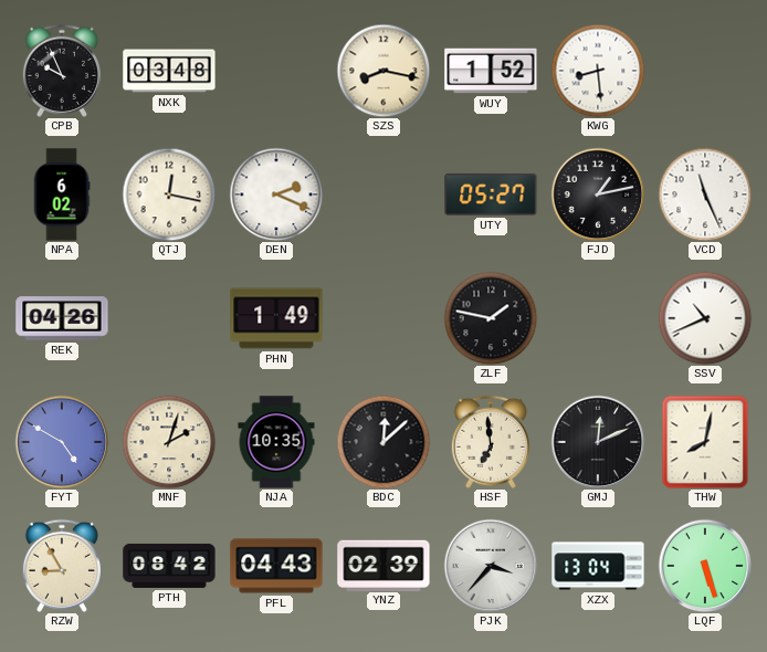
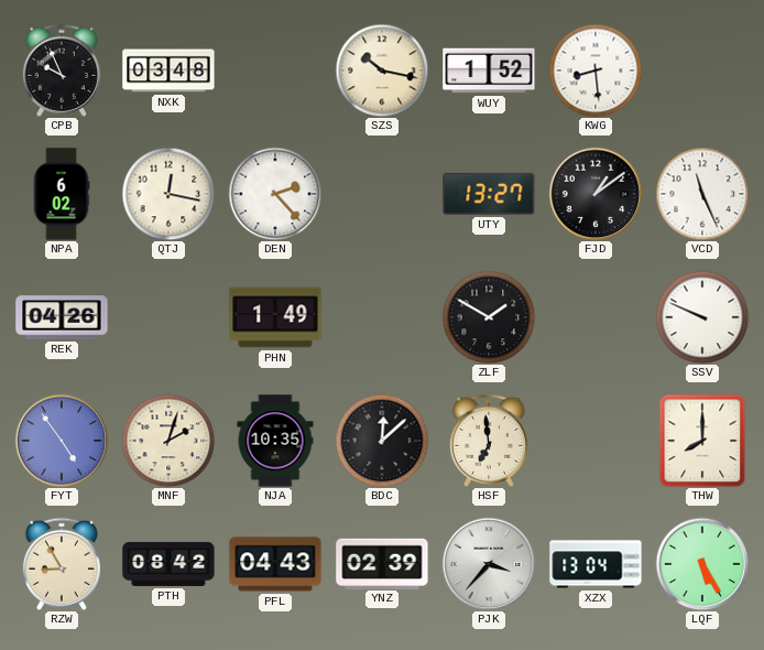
SZS: 8:17 -> 10:17
DEN: 2:19 -> 2:23
UTY: 05:27 -> 13:27
FJD: 1:13 -> 1:09
ZLF: 1:47 -> 1:50
SSV: 10:41 -> 9:49
FYT: 4:50 -> 4:54
GMJ: 12:11 -> none
THW: 8:02 -> 8:00
LQF: 5:27 -> 5:25
